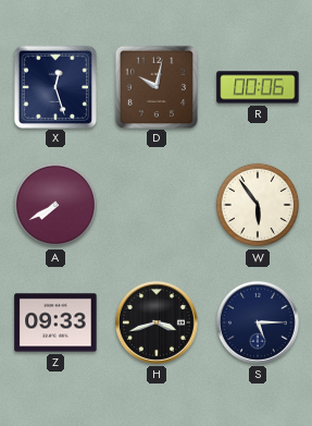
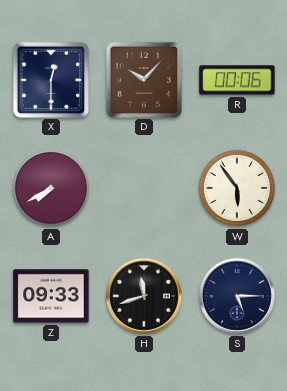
X: 12:27 -> 12:30
D: 10:02 -> 10:07
H: 3:42 -> 11:42
